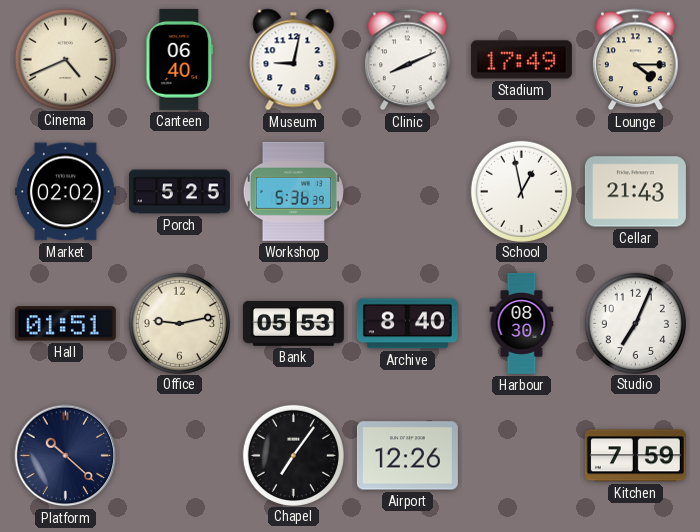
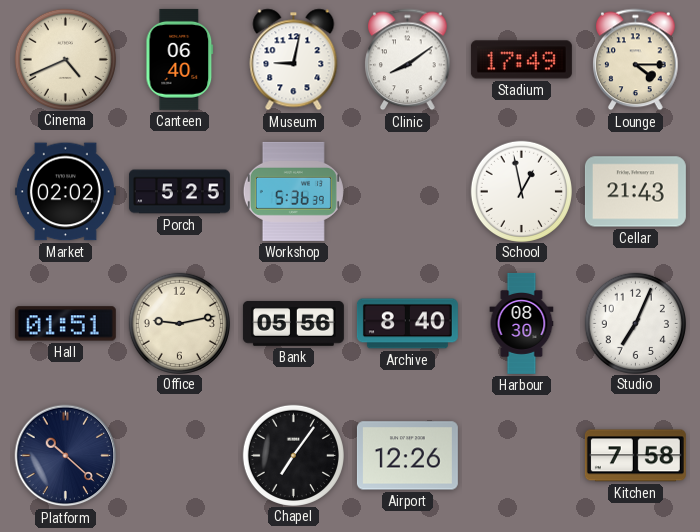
Clinic: 8:11 -> 8:09
Bank: 05:53 -> 05:56
Kitchen: 7:59 -> 7:58
